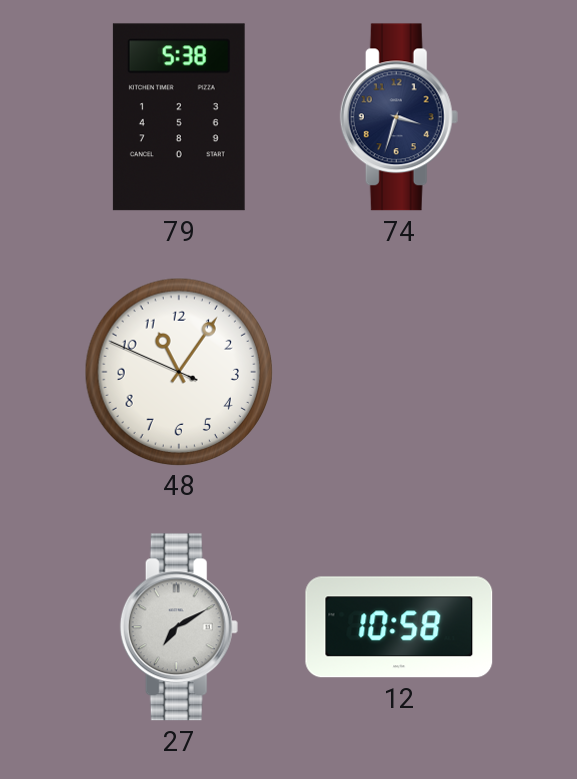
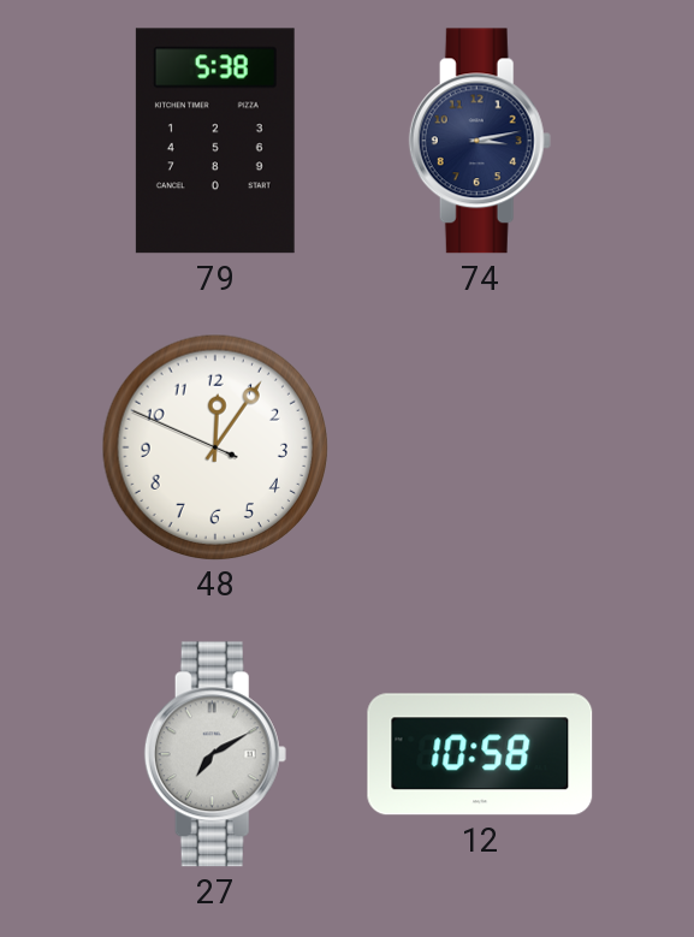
74: 3:33 -> 3:13
48: 11:05 -> 12:05
